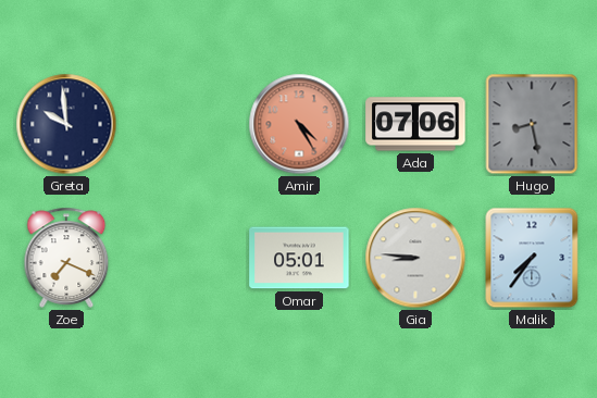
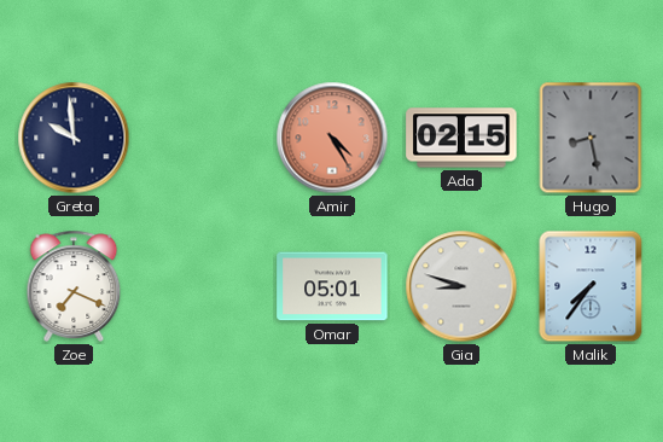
Ada: 07:06 -> 02:15
Gia: 8:46 -> 8:48
